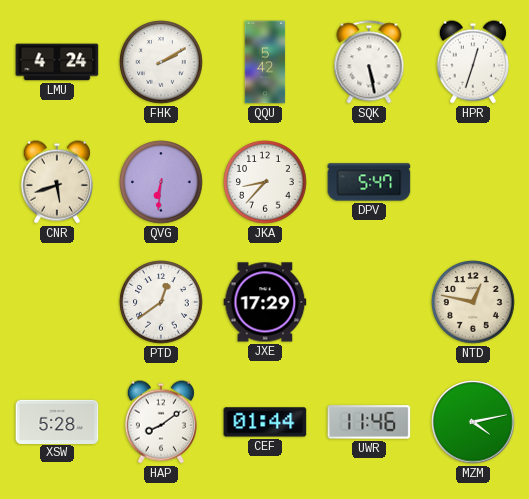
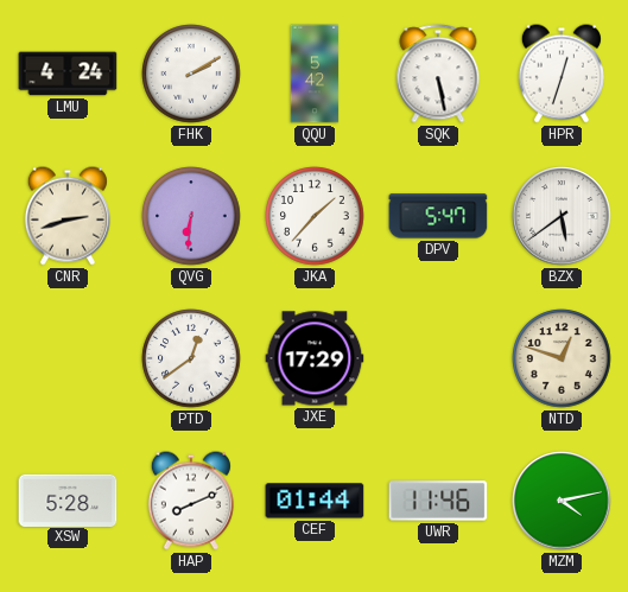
CNR: 5:42 -> 2:42
JKA: 8:37 -> 1:37
BZX: none -> 5:39
NTD: 12:47 -> 12:48
HAP: 8:09 -> 8:11
